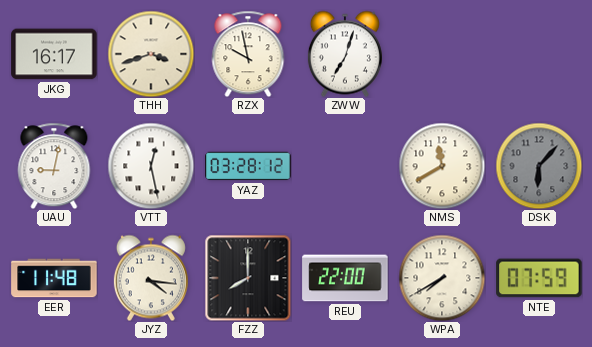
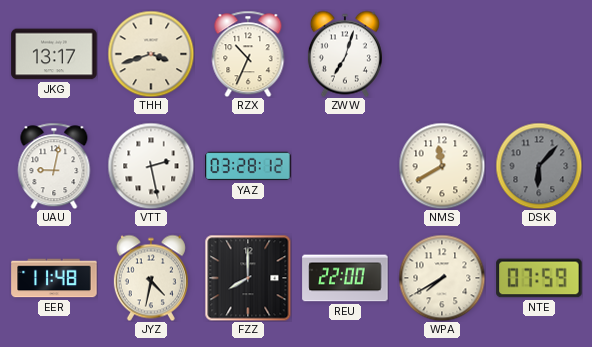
JKG: 16:17 -> 13:17
RZX: 9:58 -> 10:34
VTT: 12:28 -> 2:28
JYZ: 4:16 -> 4:32
